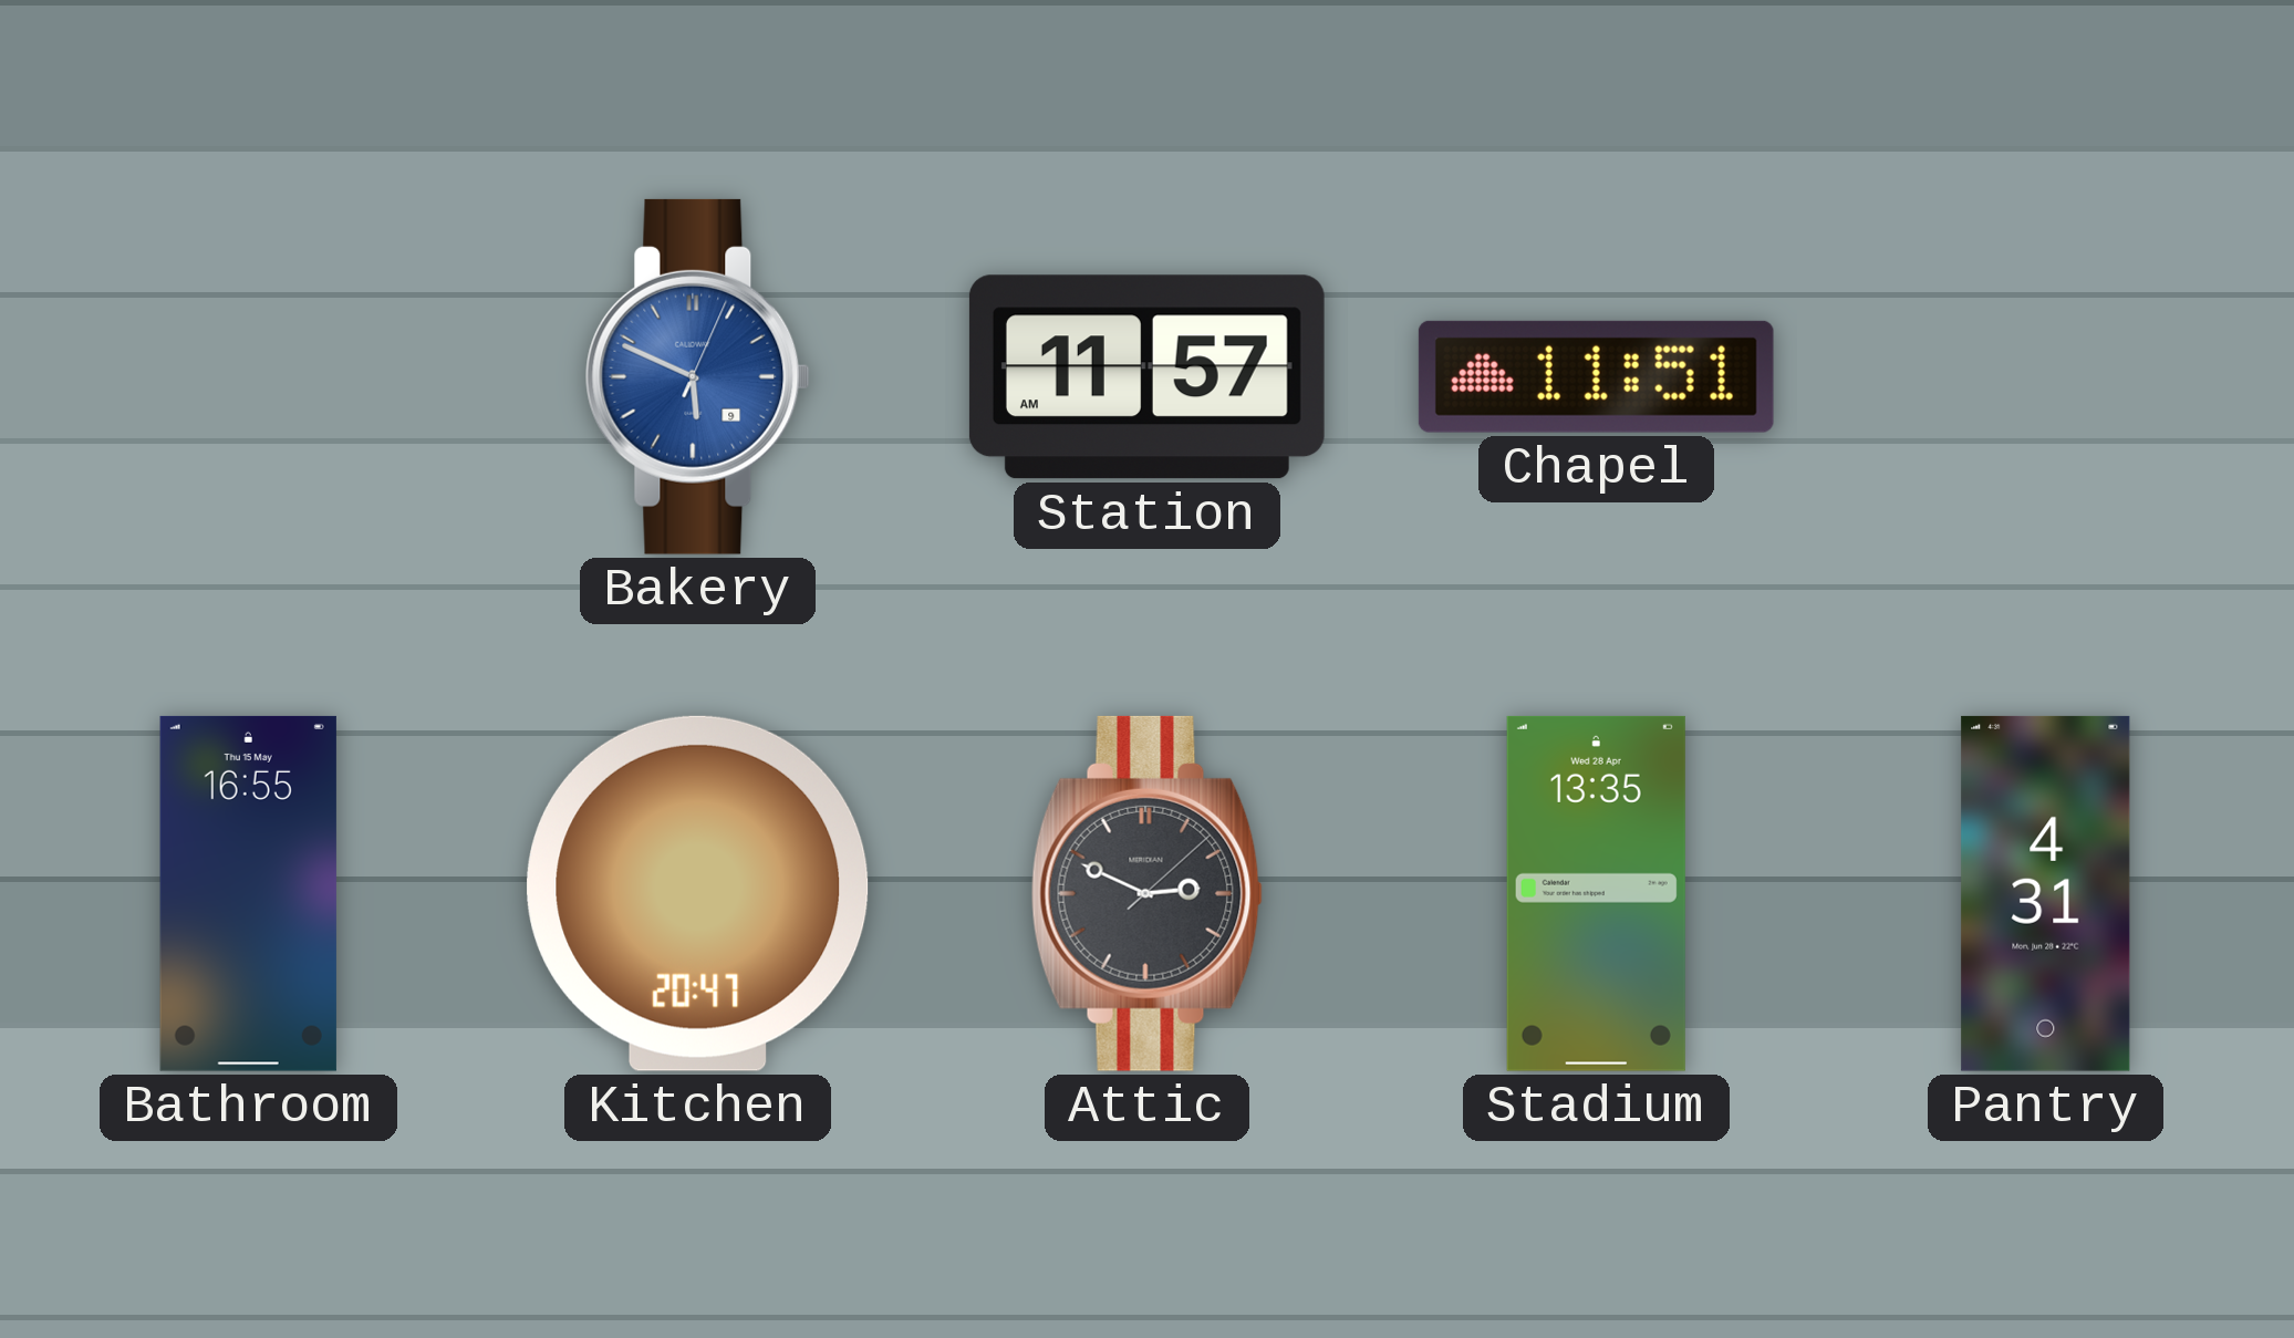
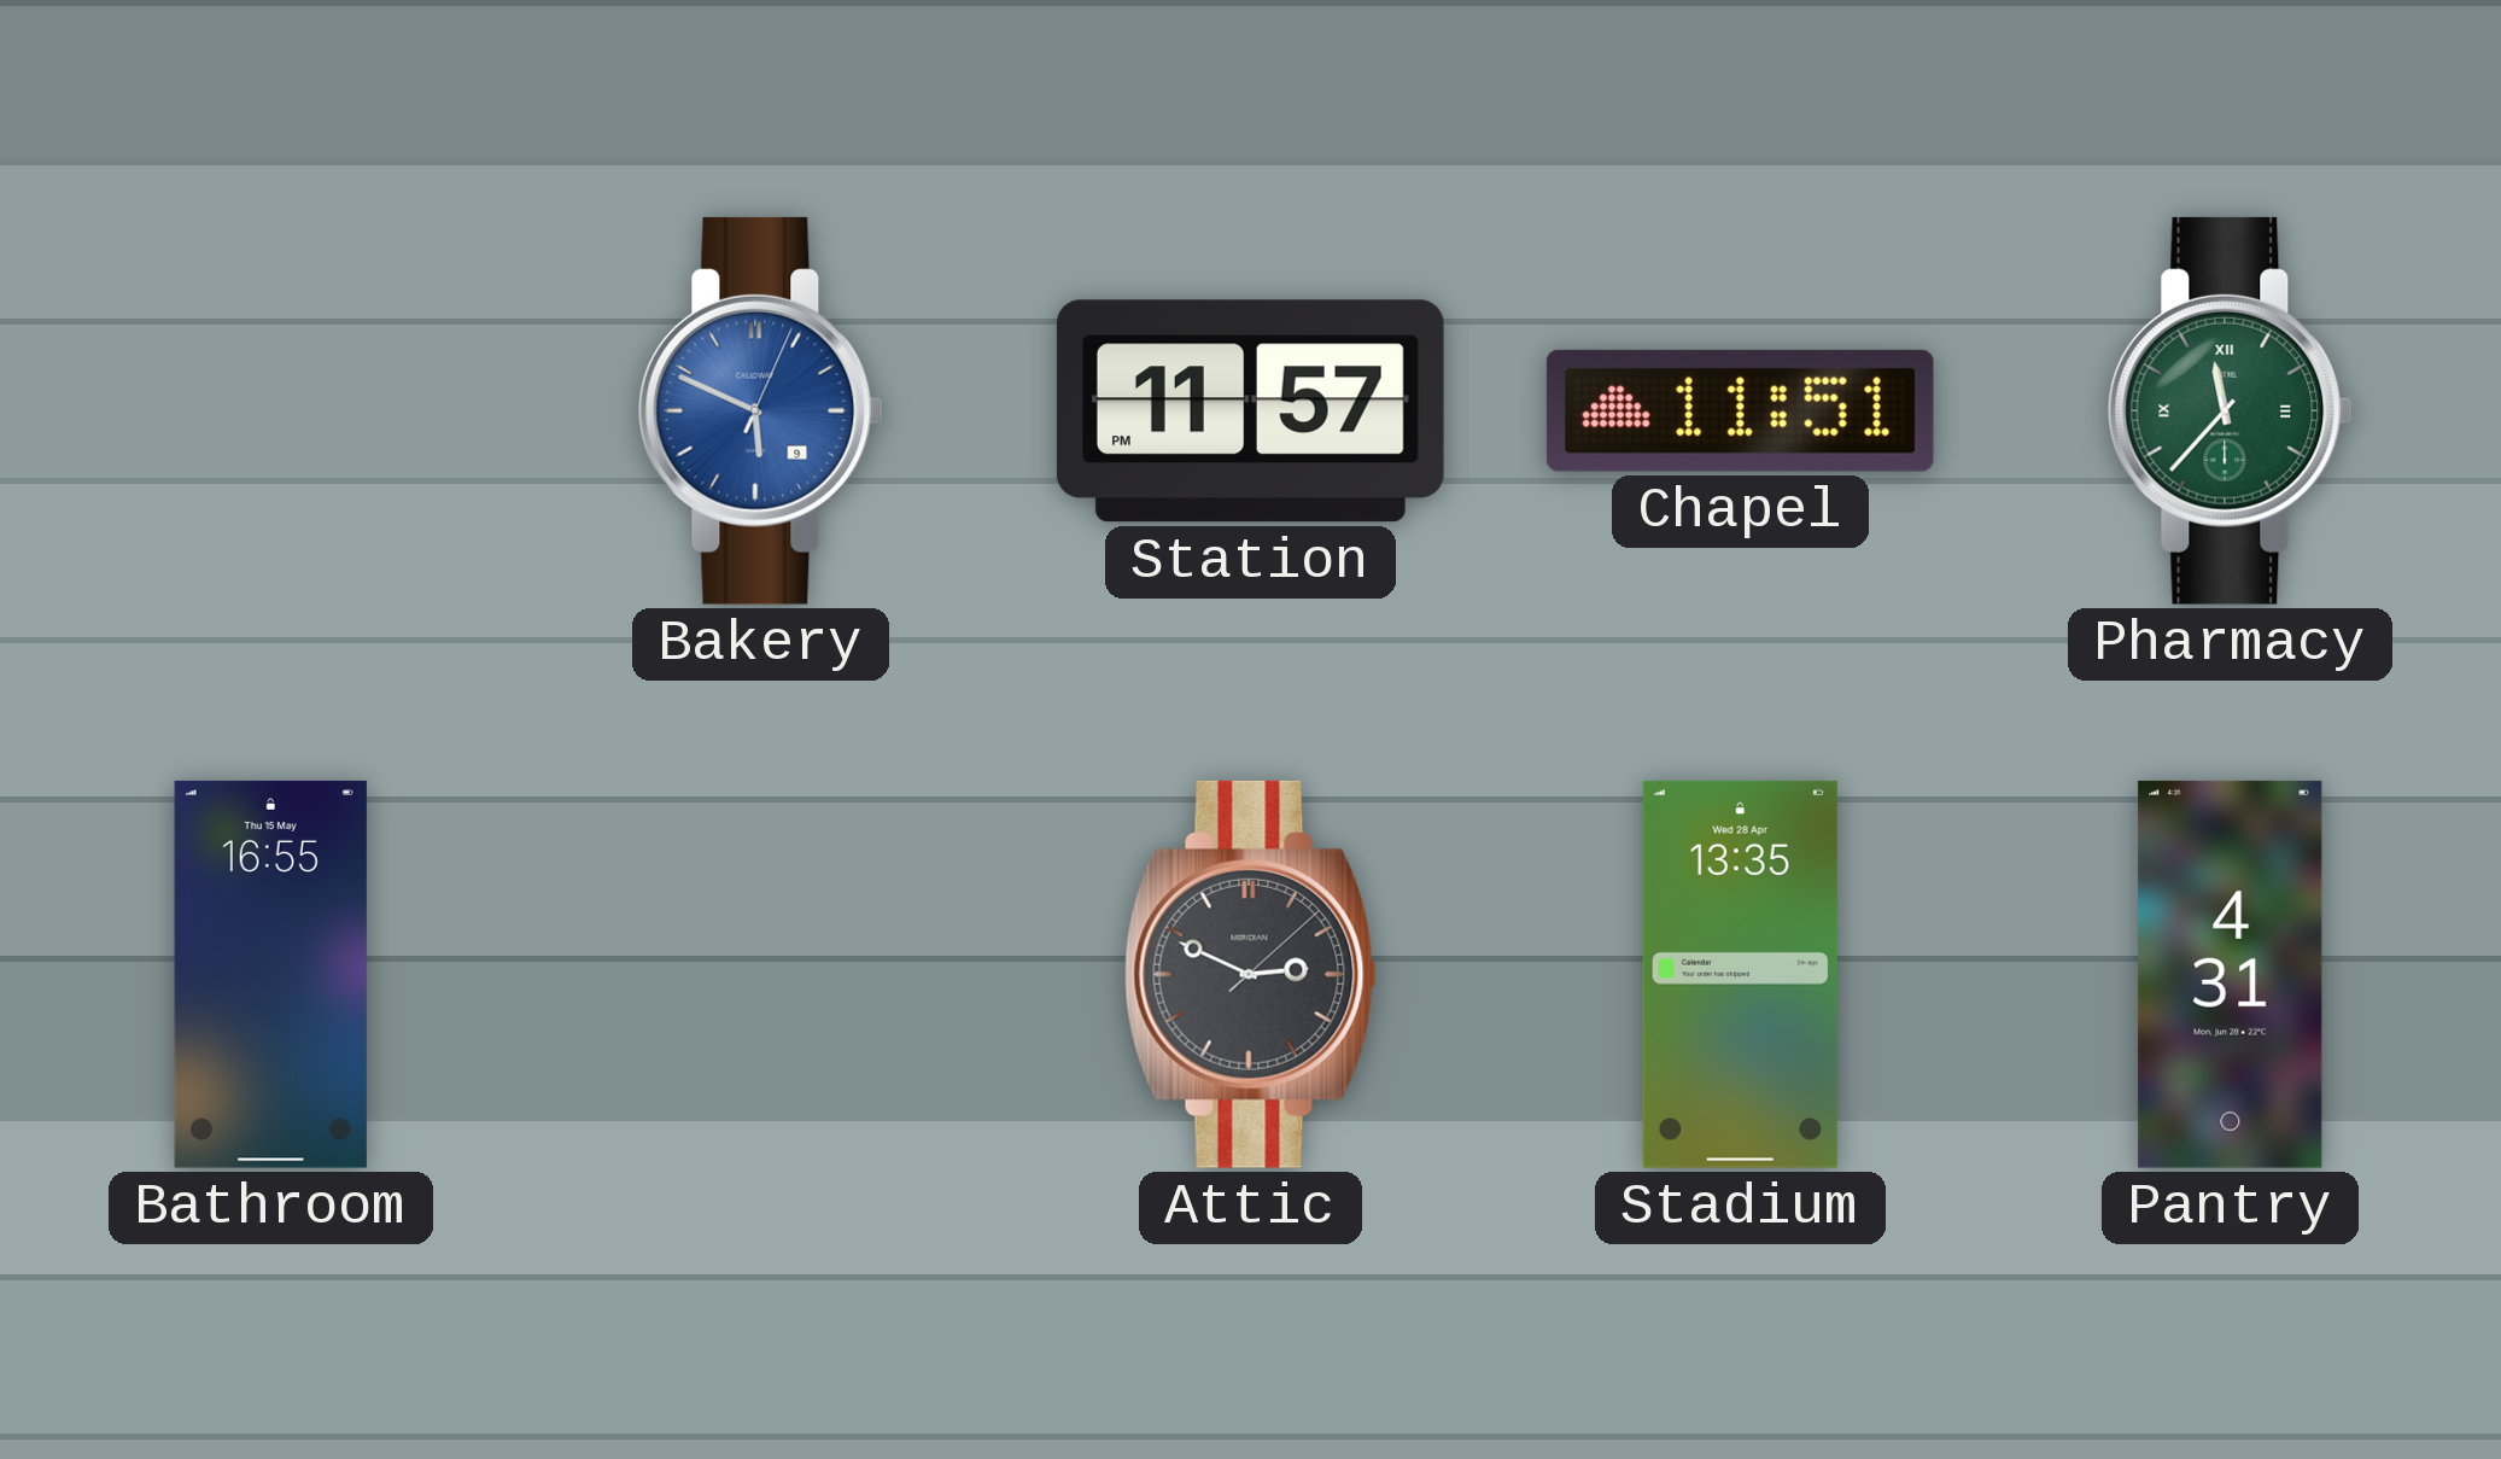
Station: 11:57 AM -> 11:57 PM
Pharmacy: none -> 11:37
Kitchen: 20:47 -> none
